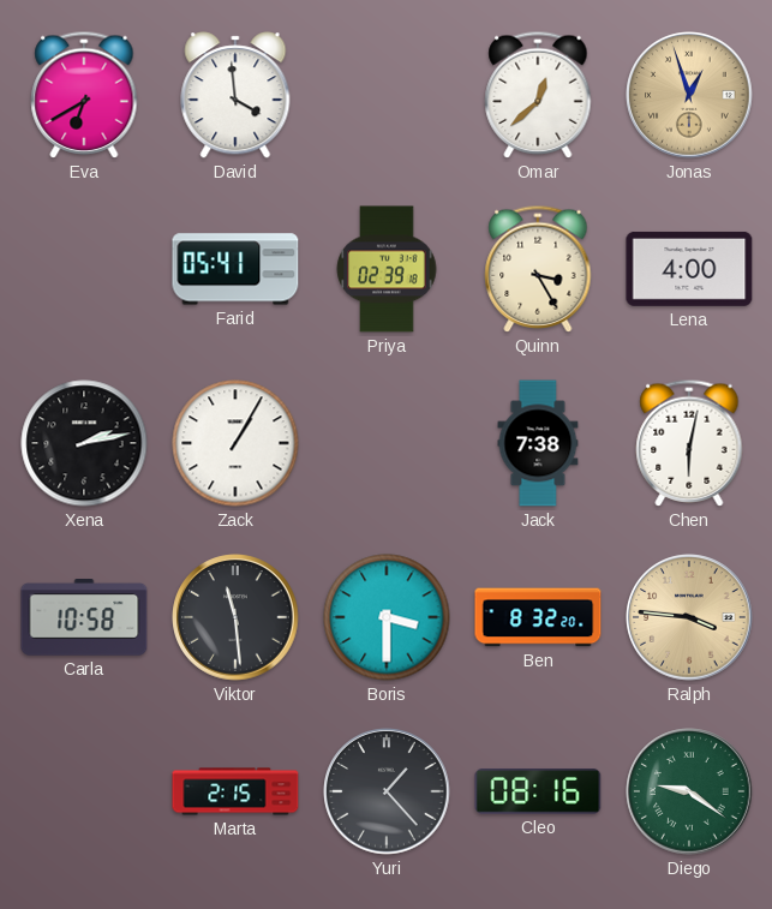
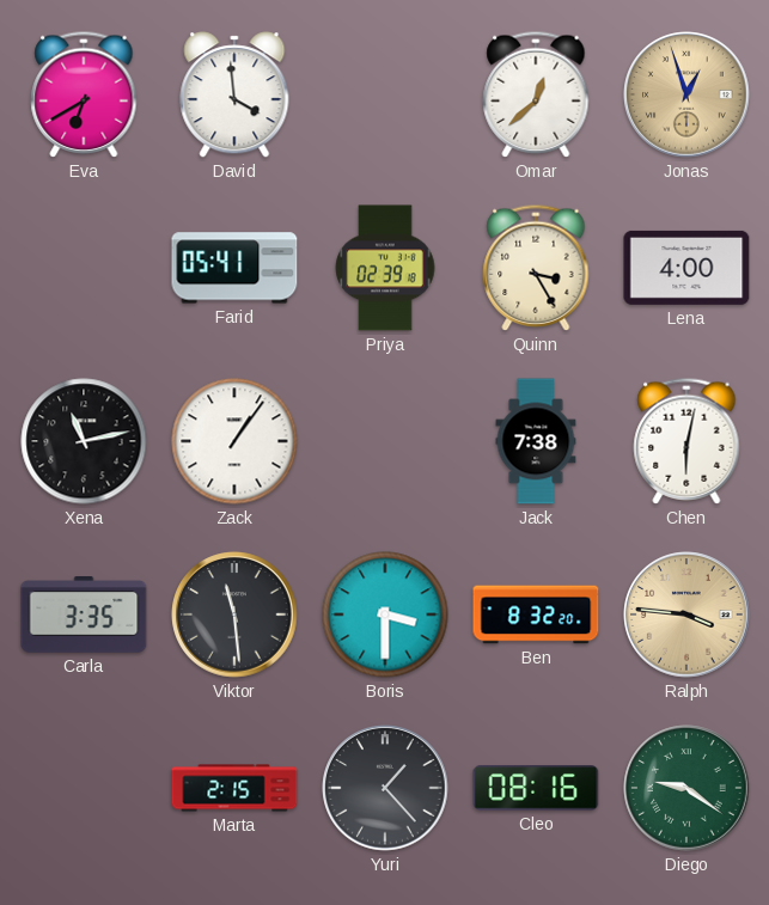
Xena: 2:13 -> 11:13
Zack: 1:05 -> 1:06
Carla: 10:58 -> 3:35
